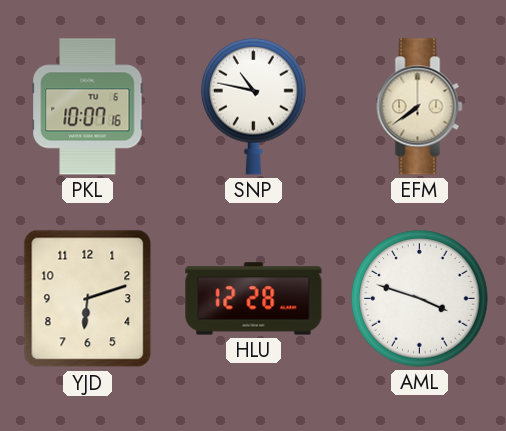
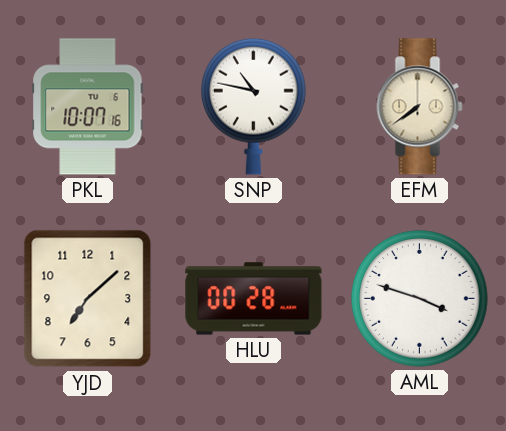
YJD: 6:12 -> 7:08
HLU: 12:28 -> 00:28
